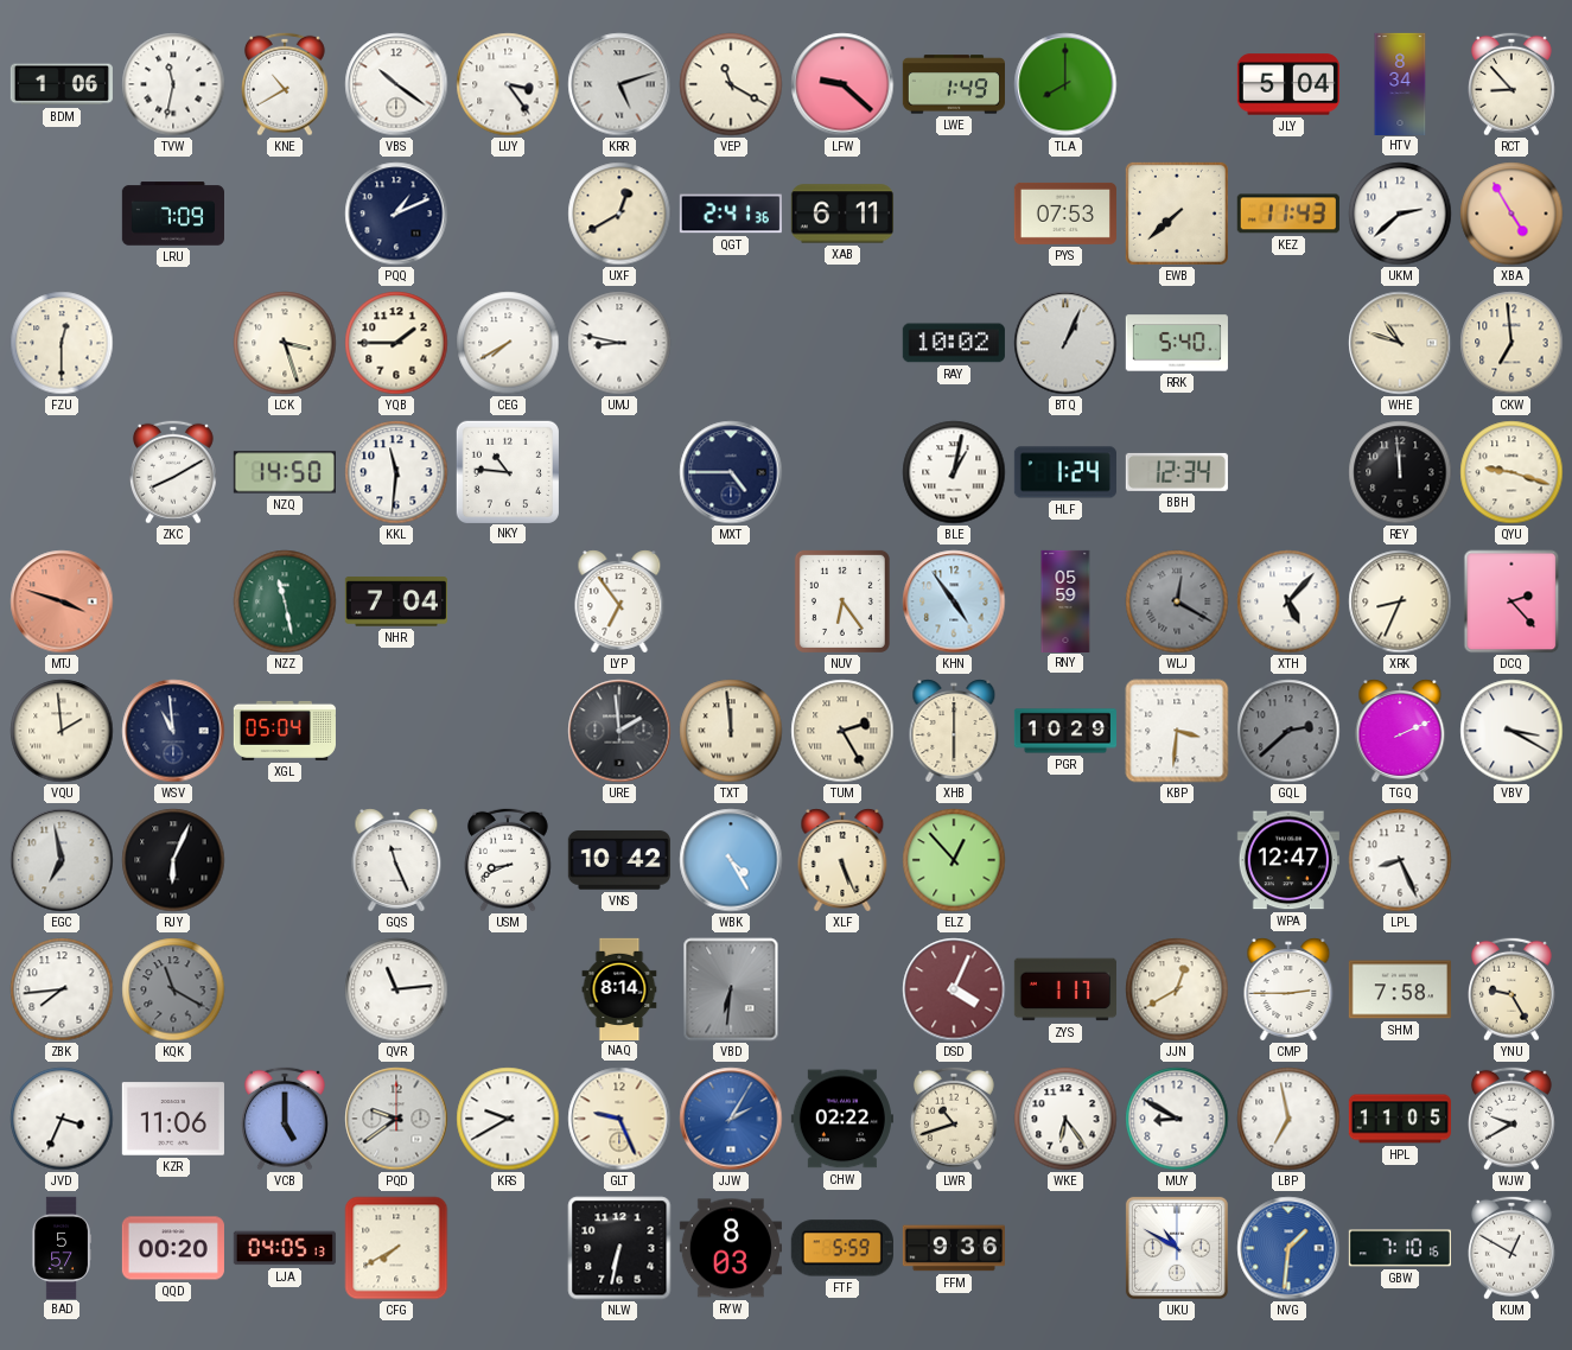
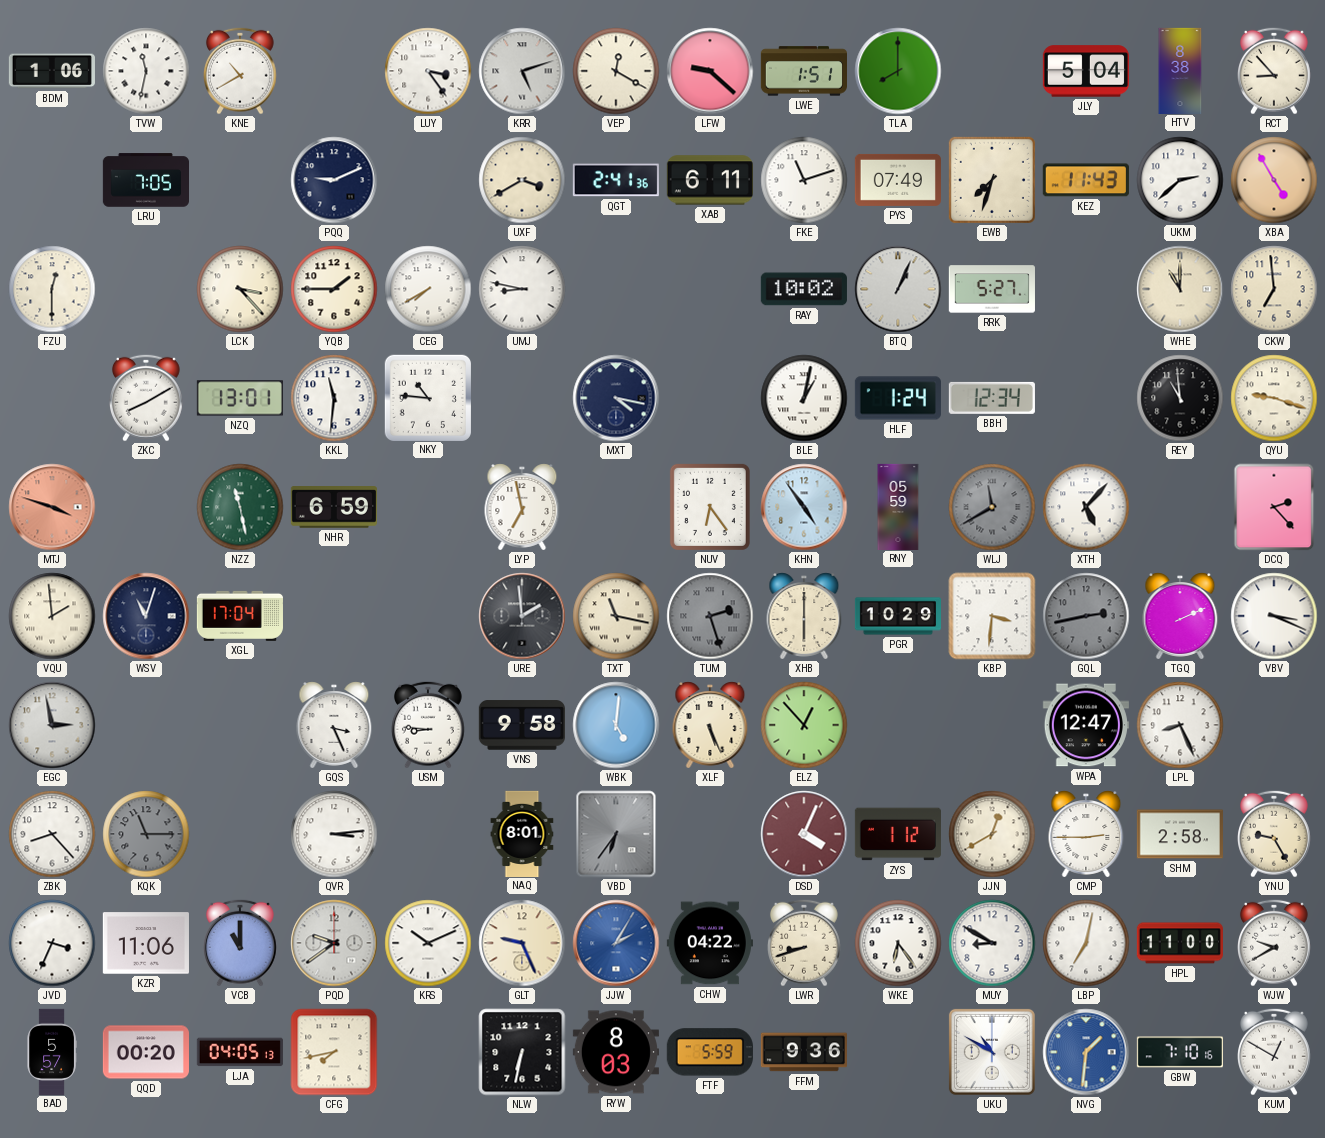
VBS: 10:21 -> none
VEP: 11:20 -> 12:20
LWE: 1:49 -> 1:51
HTV: 8:34 -> 8:38
LRU: 7:09 -> 7:05
PQQ: 1:11 -> 9:11
UXF: 12:40 -> 3:40
FKE: none -> 11:12
PYS: 07:53 -> 07:49
EWB: 7:38 -> 7:33
LCK: 3:27 -> 3:23
RRK: 5:40 -> 5:27
WHE: 10:48 -> 11:00
NZQ: 14:50 -> 13:01
MXT: 4:45 -> 4:17
REY: 11:59 -> 10:59
NHR: 7:04 -> 6:59
LYP: 6:54 -> 6:58
WLJ: 12:20 -> 11:40
XRK: 8:34 -> none
WSV: 10:59 -> 11:03
XGL: 05:04 -> 17:04
TXT: 11:59 -> 11:17
TUM: 2:25 -> 2:27
TUM dial: cream -> grey
GQL: 2:38 -> 2:43
VBV: 3:20 -> 3:19
EGC: 6:58 -> 2:58
RJY: 6:04 -> none
GQS: 11:26 -> 3:26
USM: 8:41 -> 8:46
VNS: 10:42 -> 9:58
WBK: 4:25 -> 5:01
ZBK: 7:44 -> 8:23
KQK: 11:20 -> 11:15
QVR: 11:14 -> 3:14
NAQ: 8:14 -> 8:01
VBD: 6:31 -> 6:36
ZYS: 1:17 -> 1:12
SHM: 7:58 -> 2:58
VCB: 5:00 -> 11:00
KRS: 9:40 -> 10:11
CHW: 02:22 -> 04:22
LWR: 10:42 -> 8:42
LBP: 6:58 -> 7:02
HPL: 11:05 -> 11:00
CFG: 7:40 -> 7:43
